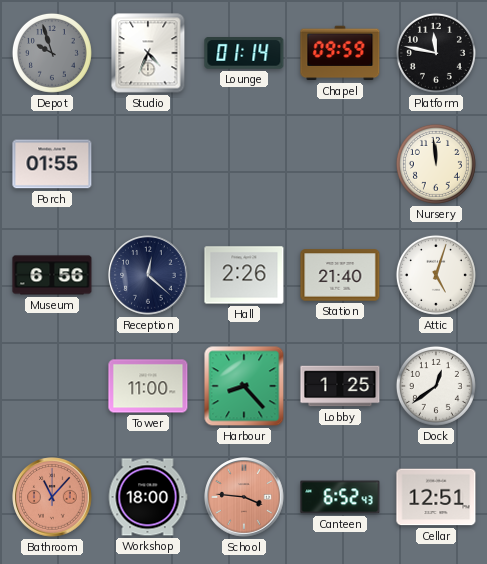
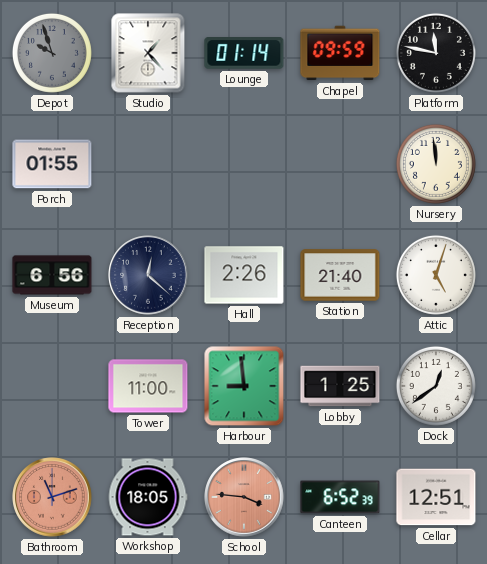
Studio: 4:34 -> 1:23
Harbour: 8:23 -> 8:59
Bathroom: 11:07 -> 11:12
Workshop: 18:00 -> 18:05
Canteen: 6:52:43 -> 6:52:39
